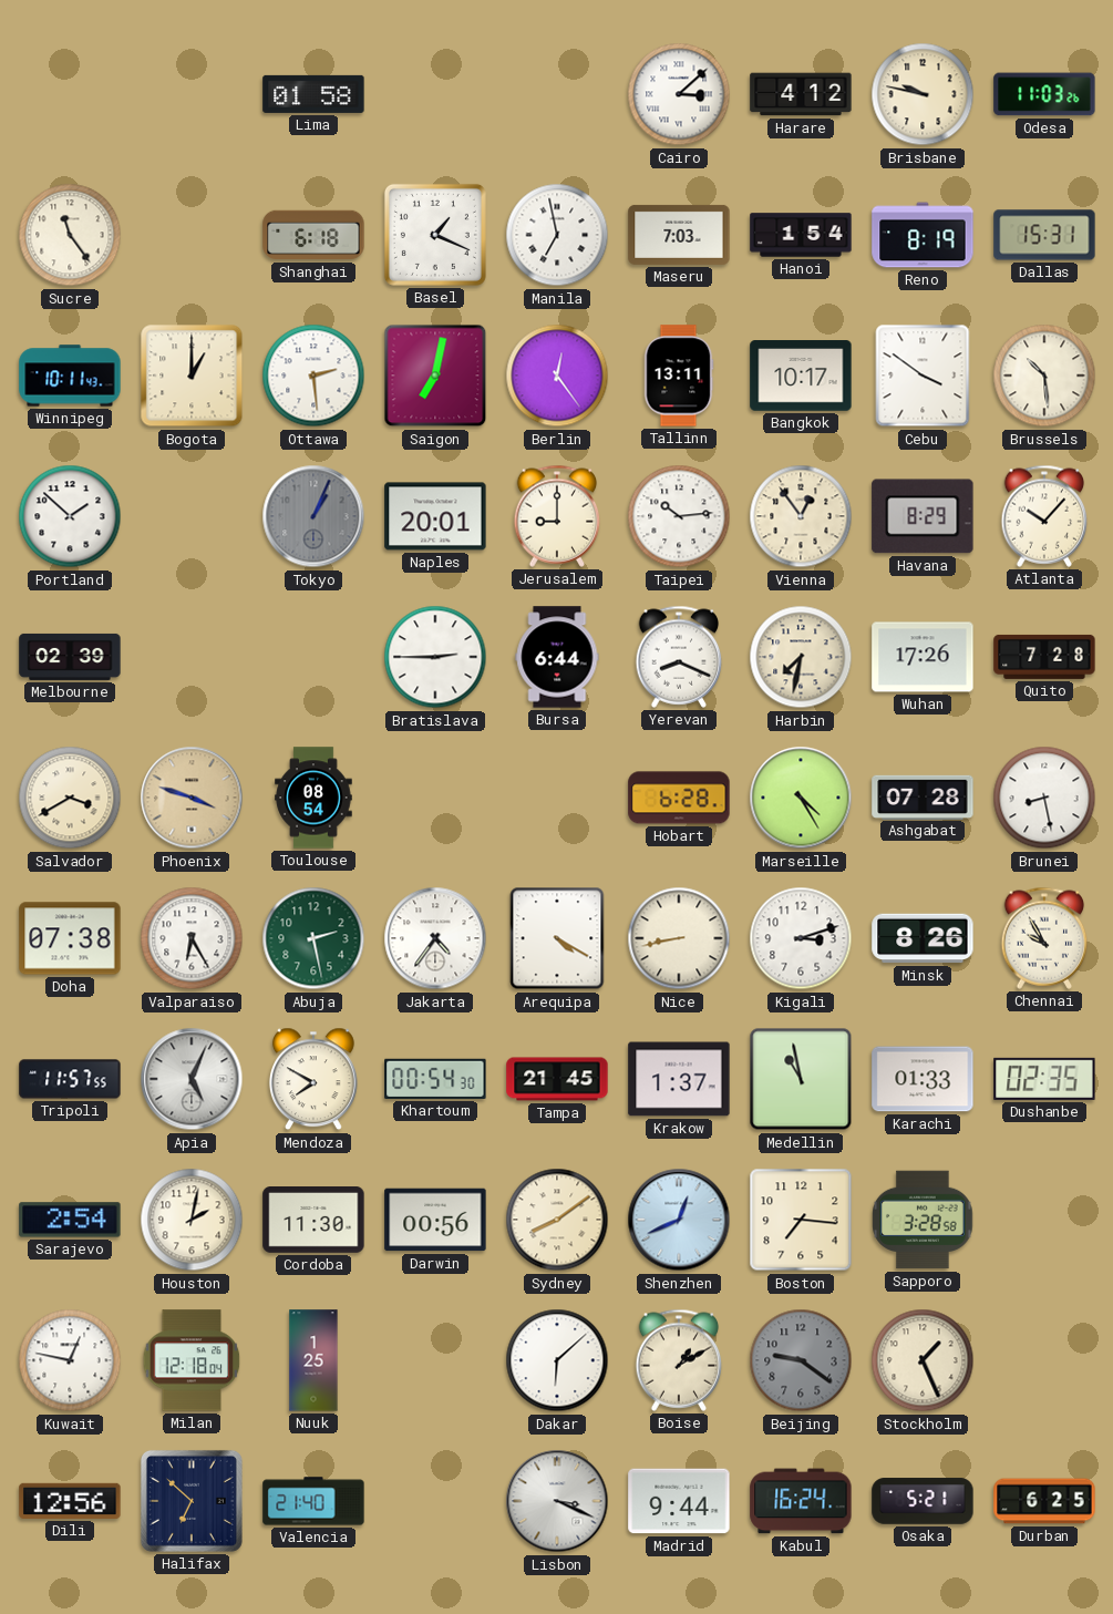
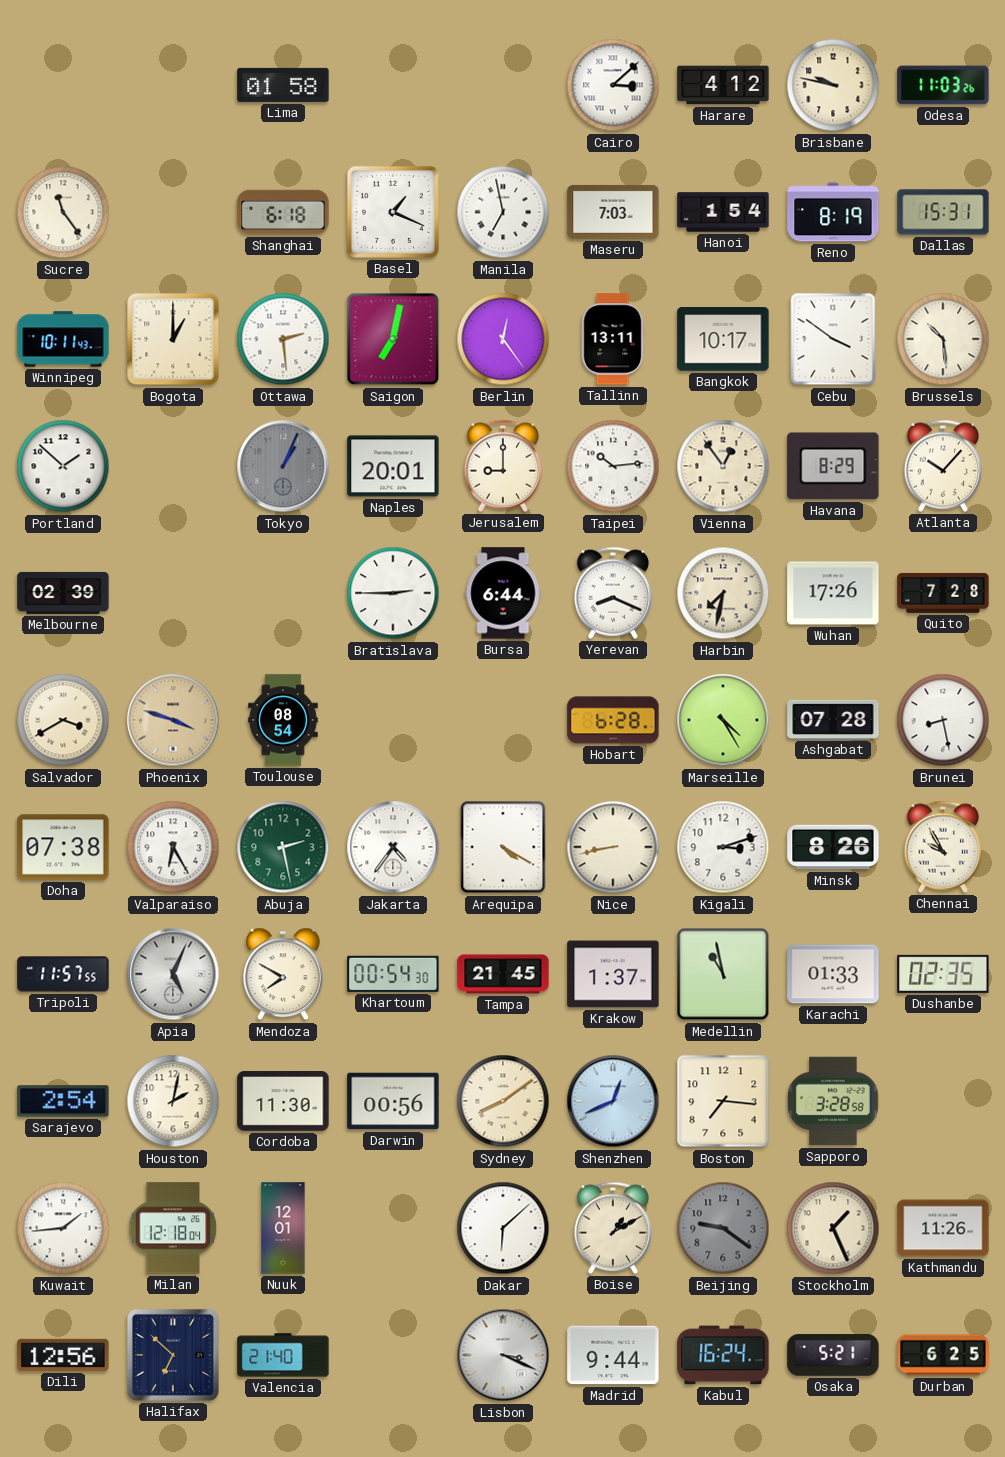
Kuwait: 12:47 -> 1:44
Nuuk: 1:25 -> 12:01
Kathmandu: none -> 11:26
